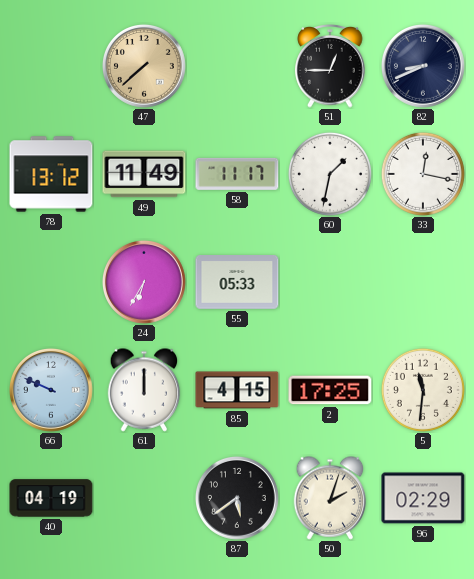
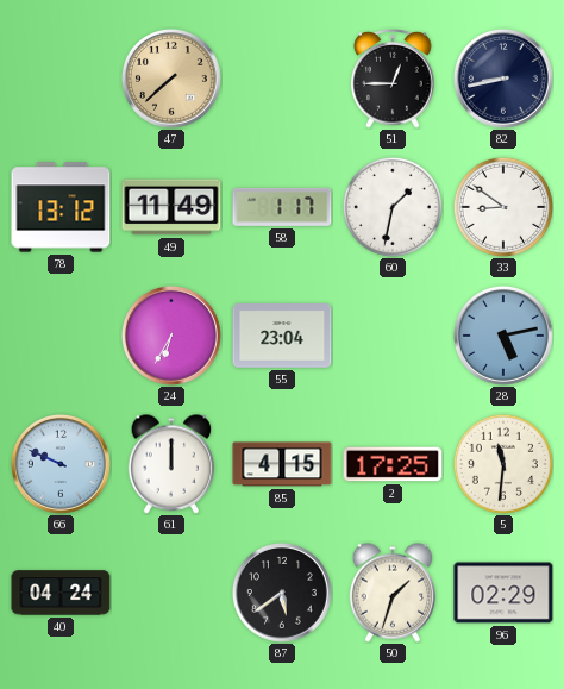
82: 8:41 -> 8:43
58: 11:17 -> 1:17
33: 12:17 -> 8:51
55: 05:33 -> 23:04
28: none -> 5:13
40: 04:19 -> 04:24
50: 2:03 -> 1:33
